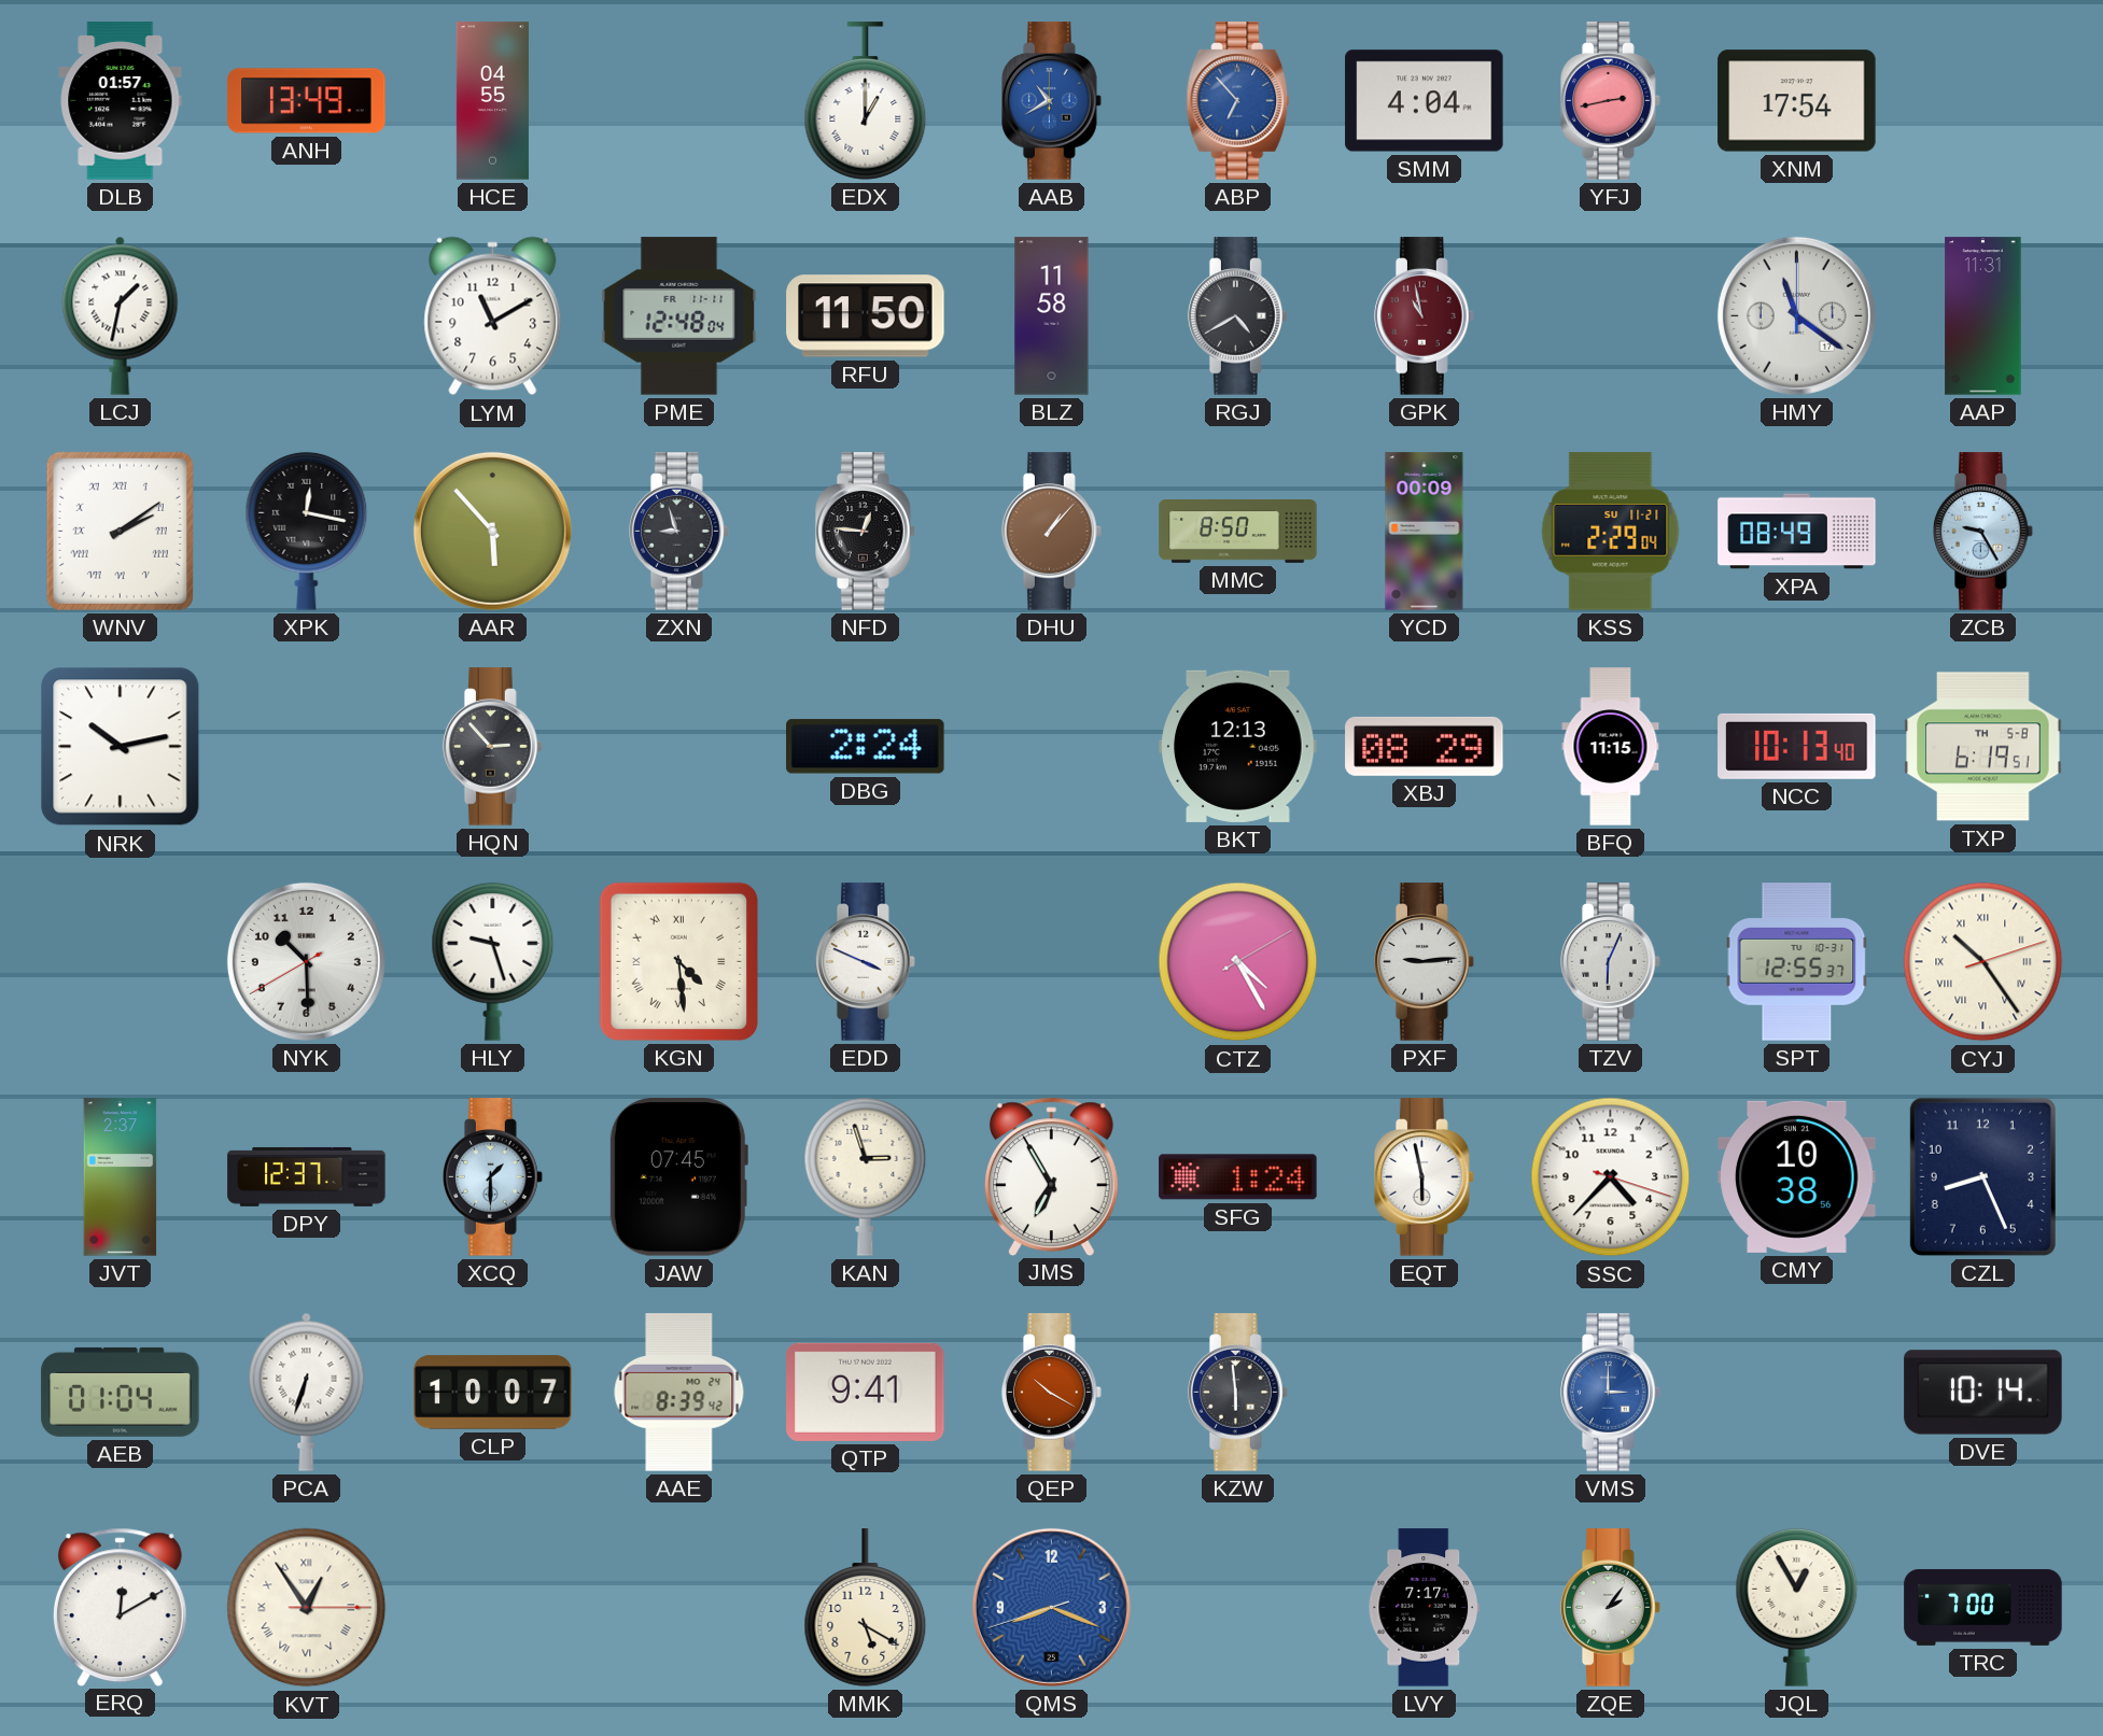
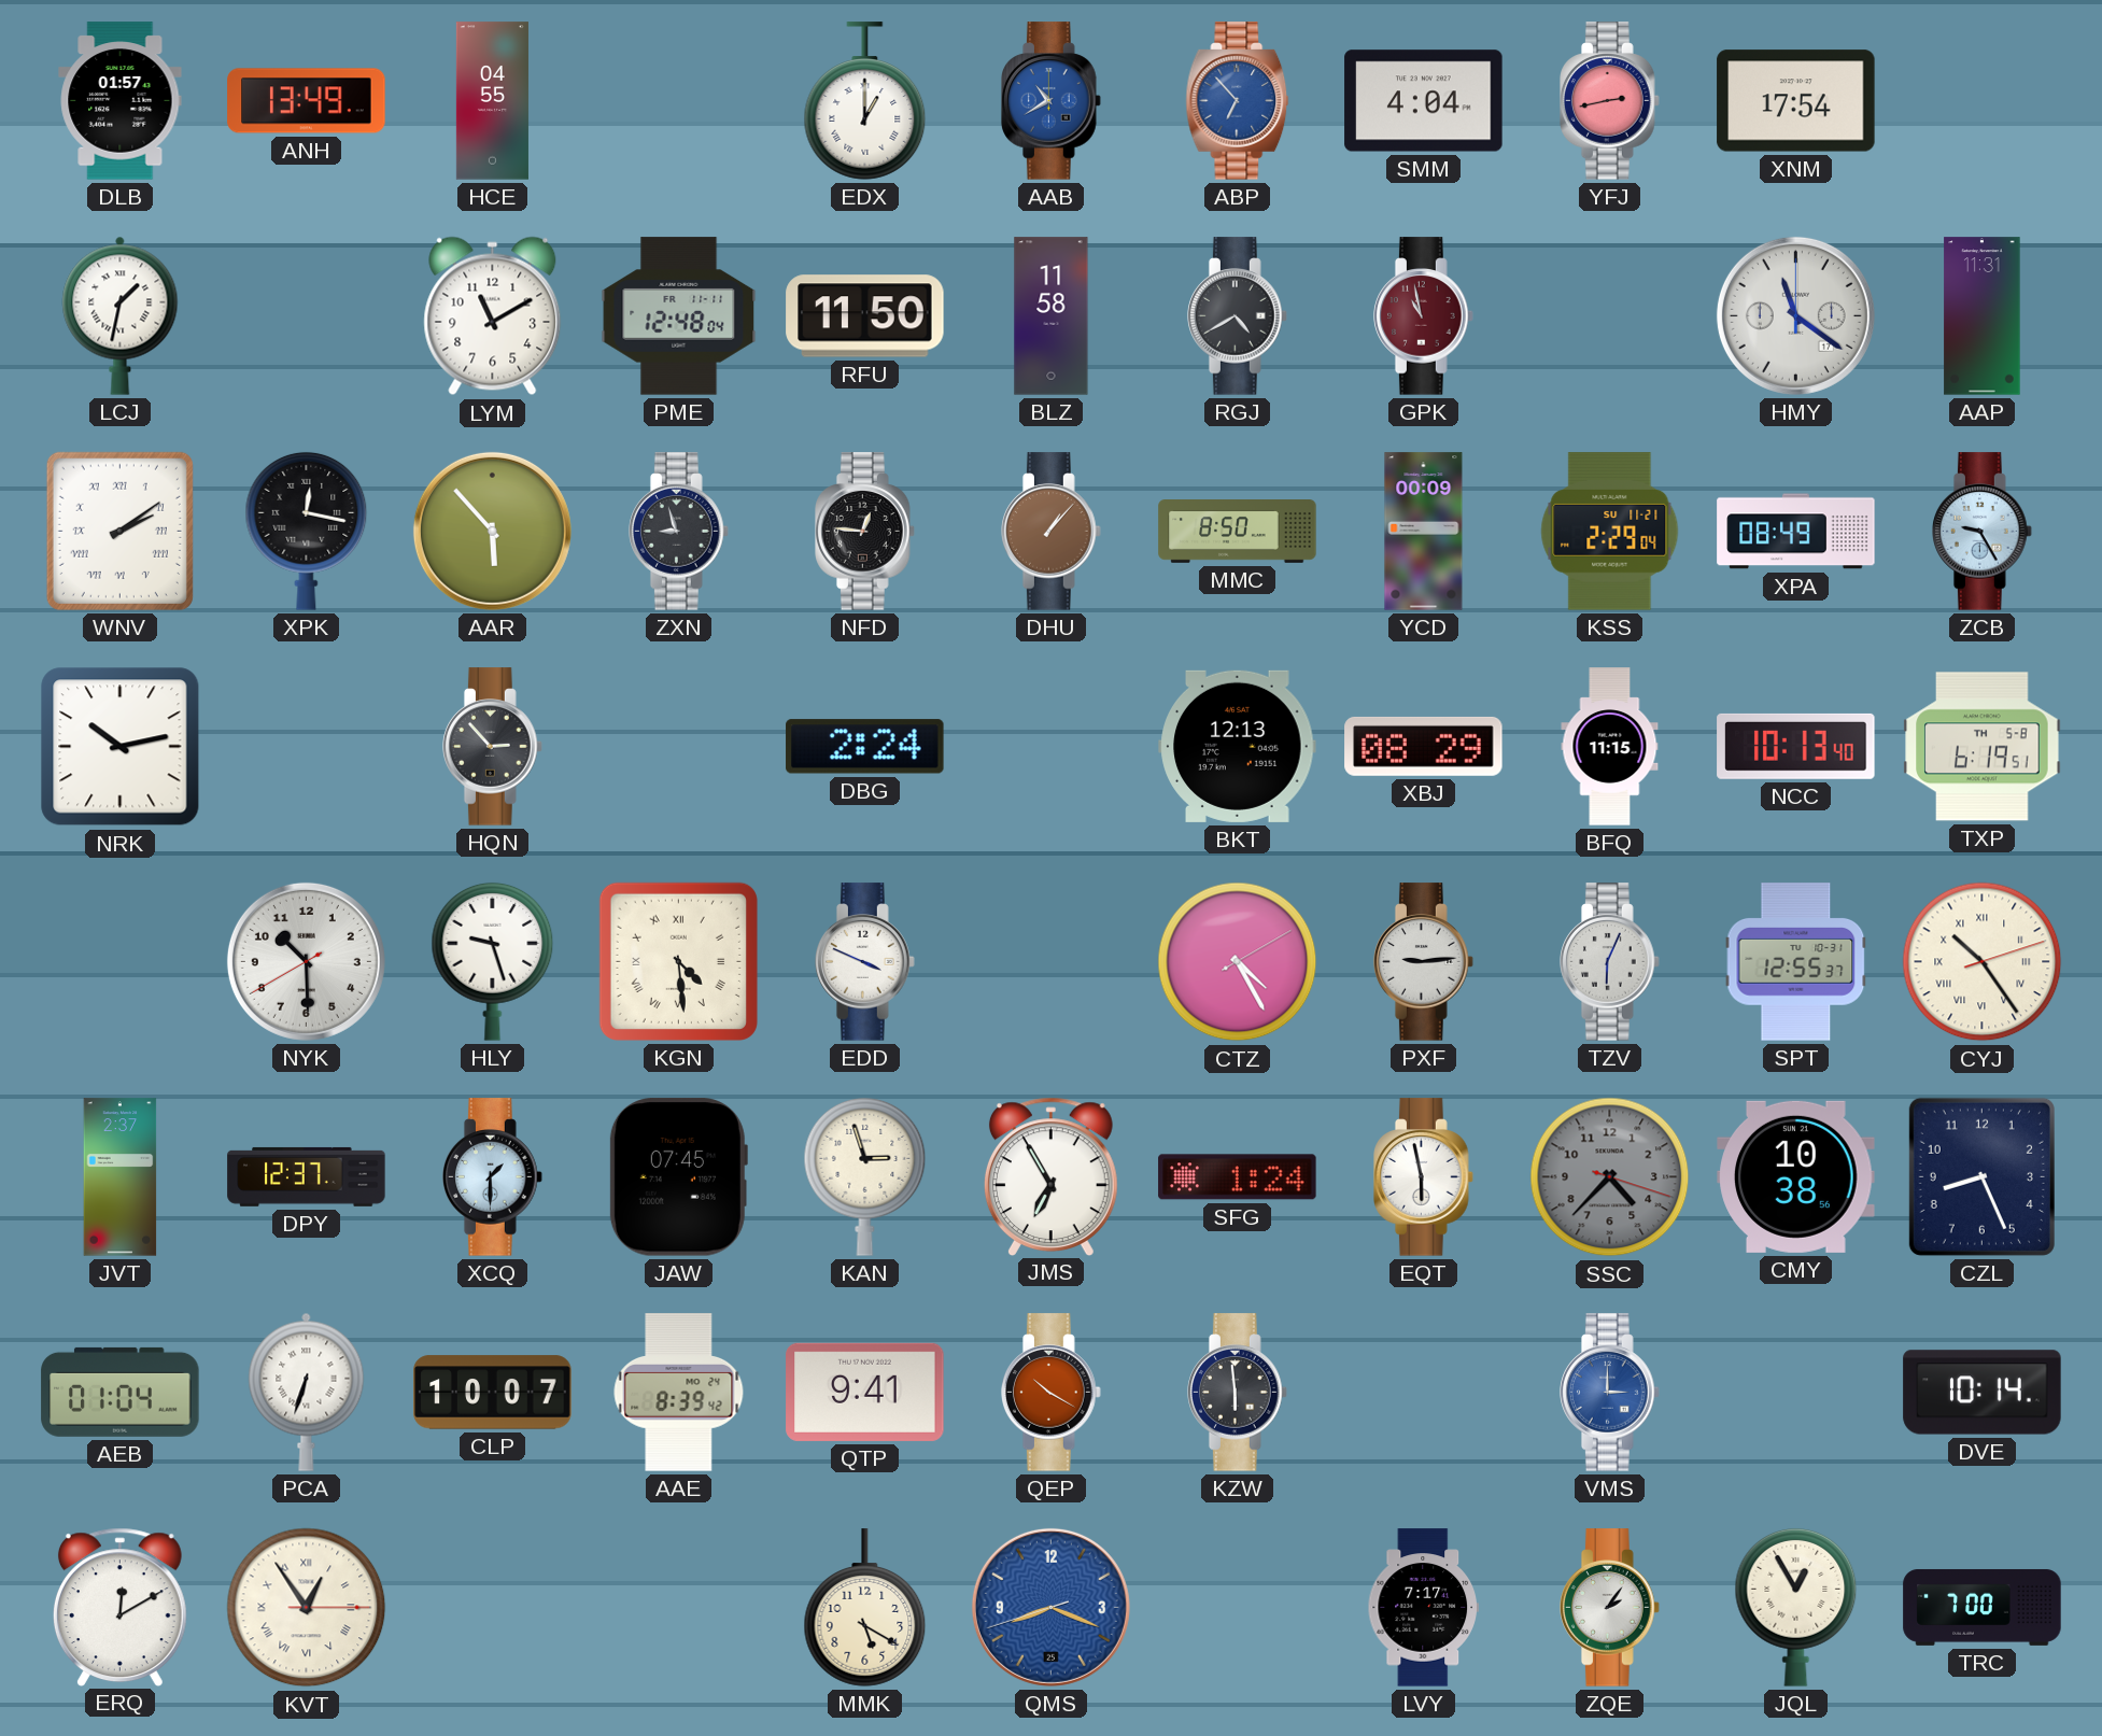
SSC dial: white -> grey
